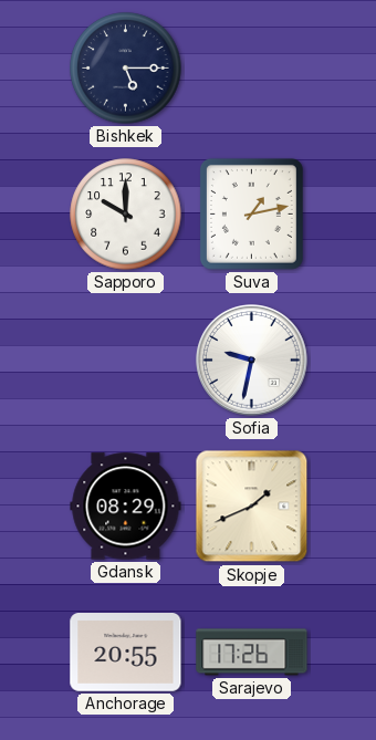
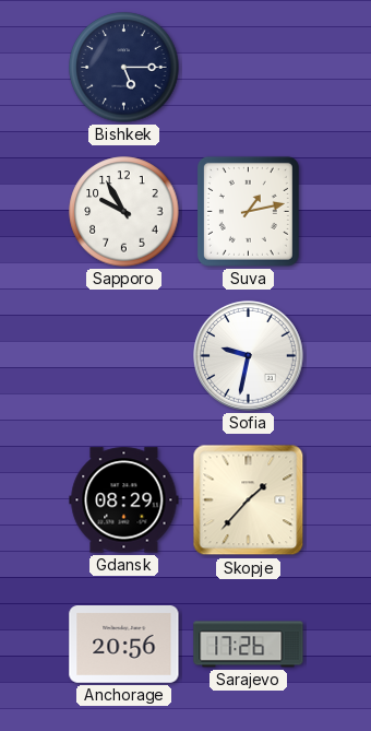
Sapporo: 10:00 -> 9:55
Skopje: 1:41 -> 1:37
Anchorage: 20:55 -> 20:56
